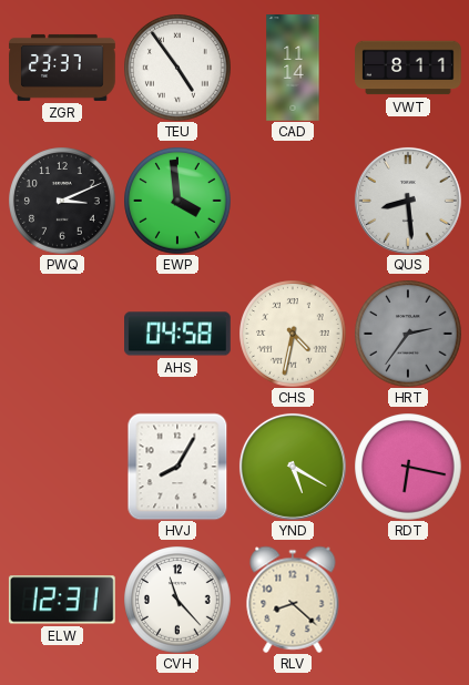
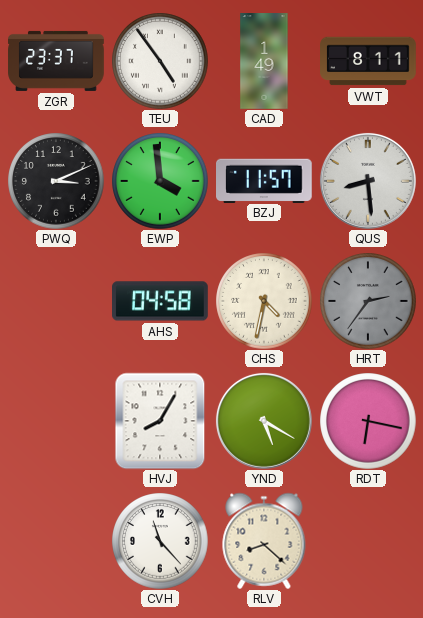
CAD: 11:14 -> 1:49
BZJ: none -> 11:57
ELW: 12:31 -> none
